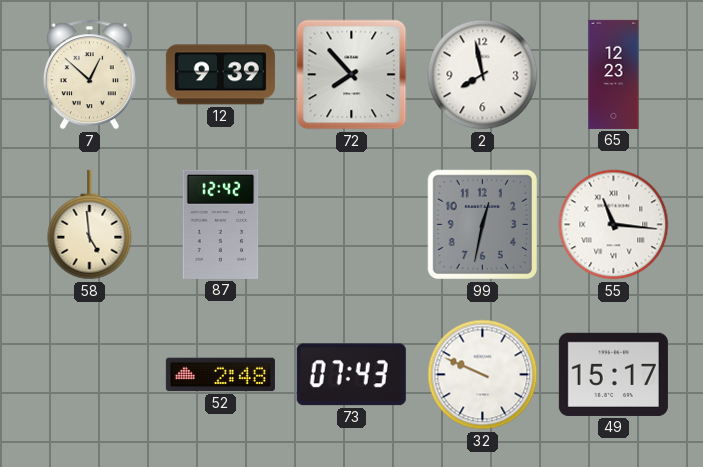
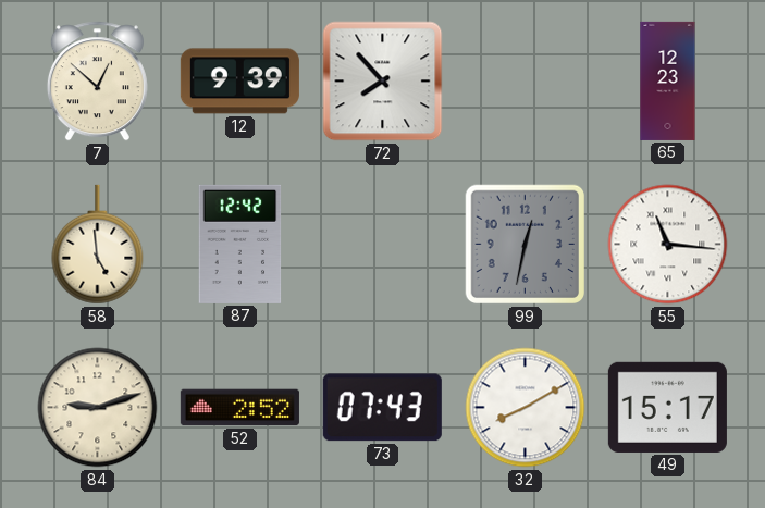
2: 7:58 -> none
84: none -> 9:12
52: 2:48 -> 2:52
32: 9:49 -> 8:10
